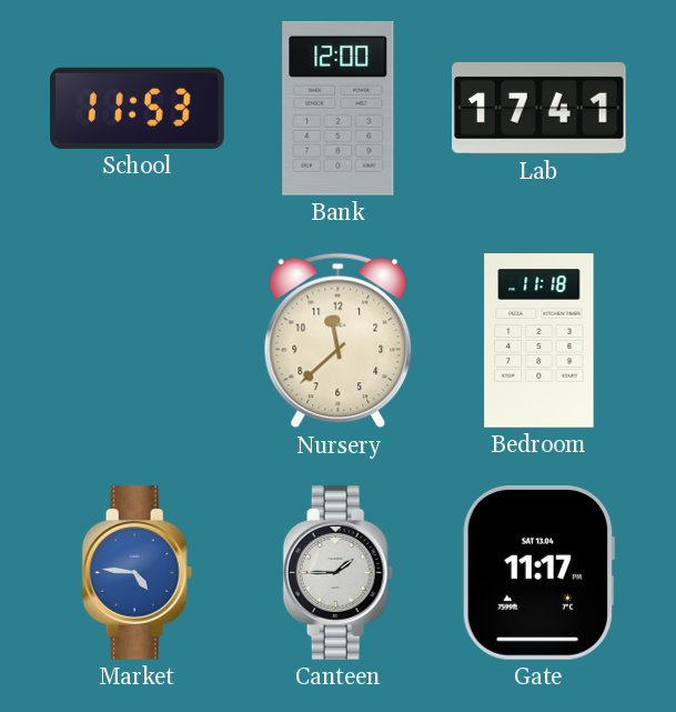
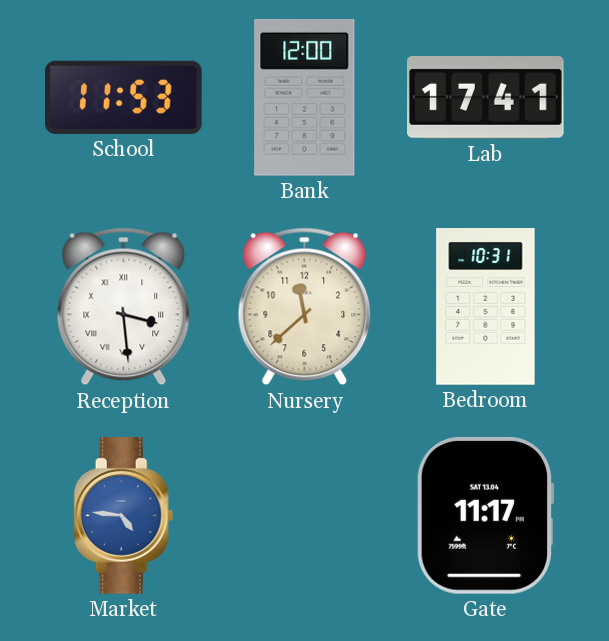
Reception: none -> 3:29
Bedroom: 11:18 -> 10:31
Canteen: 1:45 -> none
